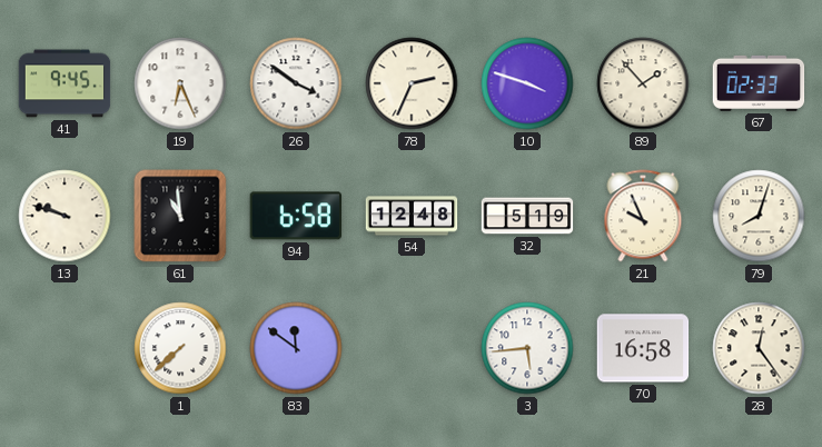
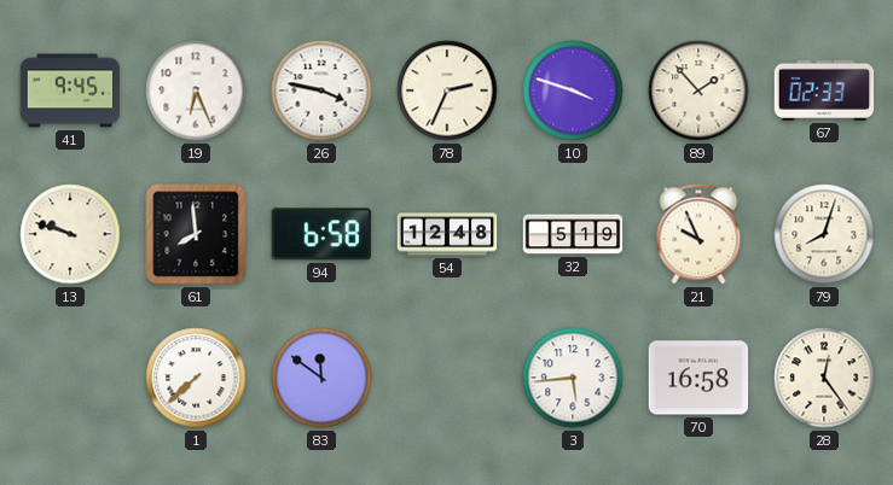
26: 3:51 -> 3:47
61: 10:59 -> 7:59
